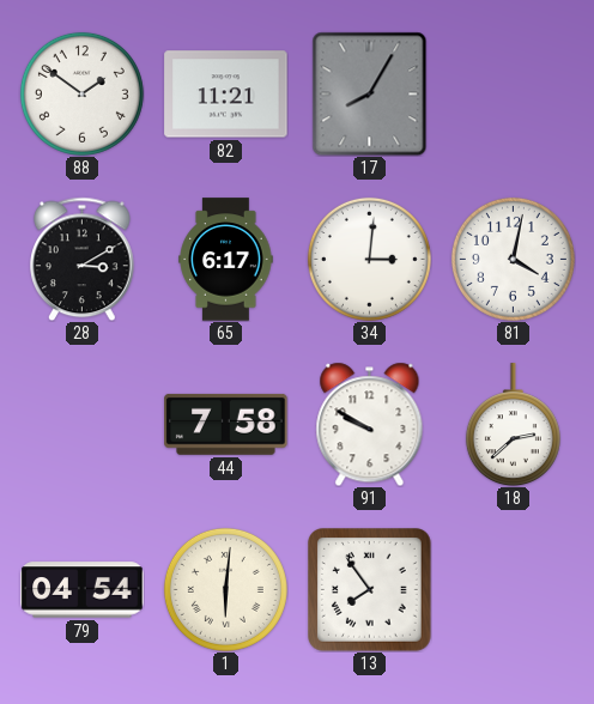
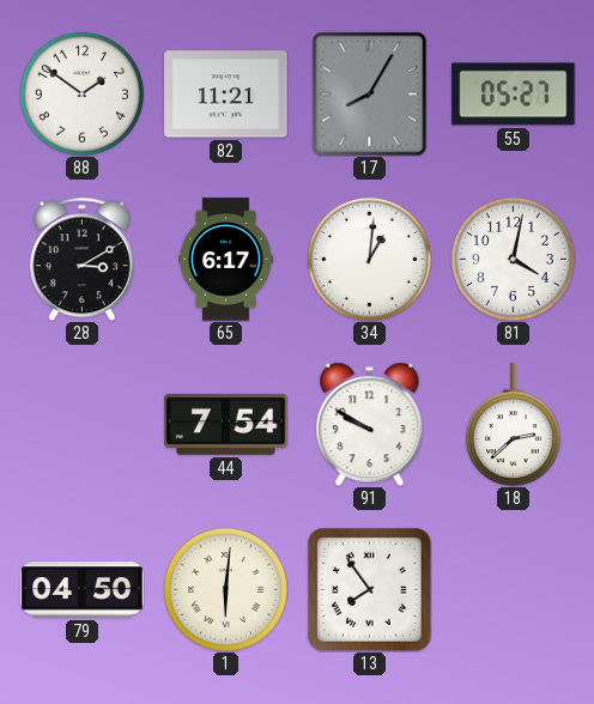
55: none -> 05:27
34: 3:01 -> 1:01
44: 7:58 -> 7:54
79: 04:54 -> 04:50
